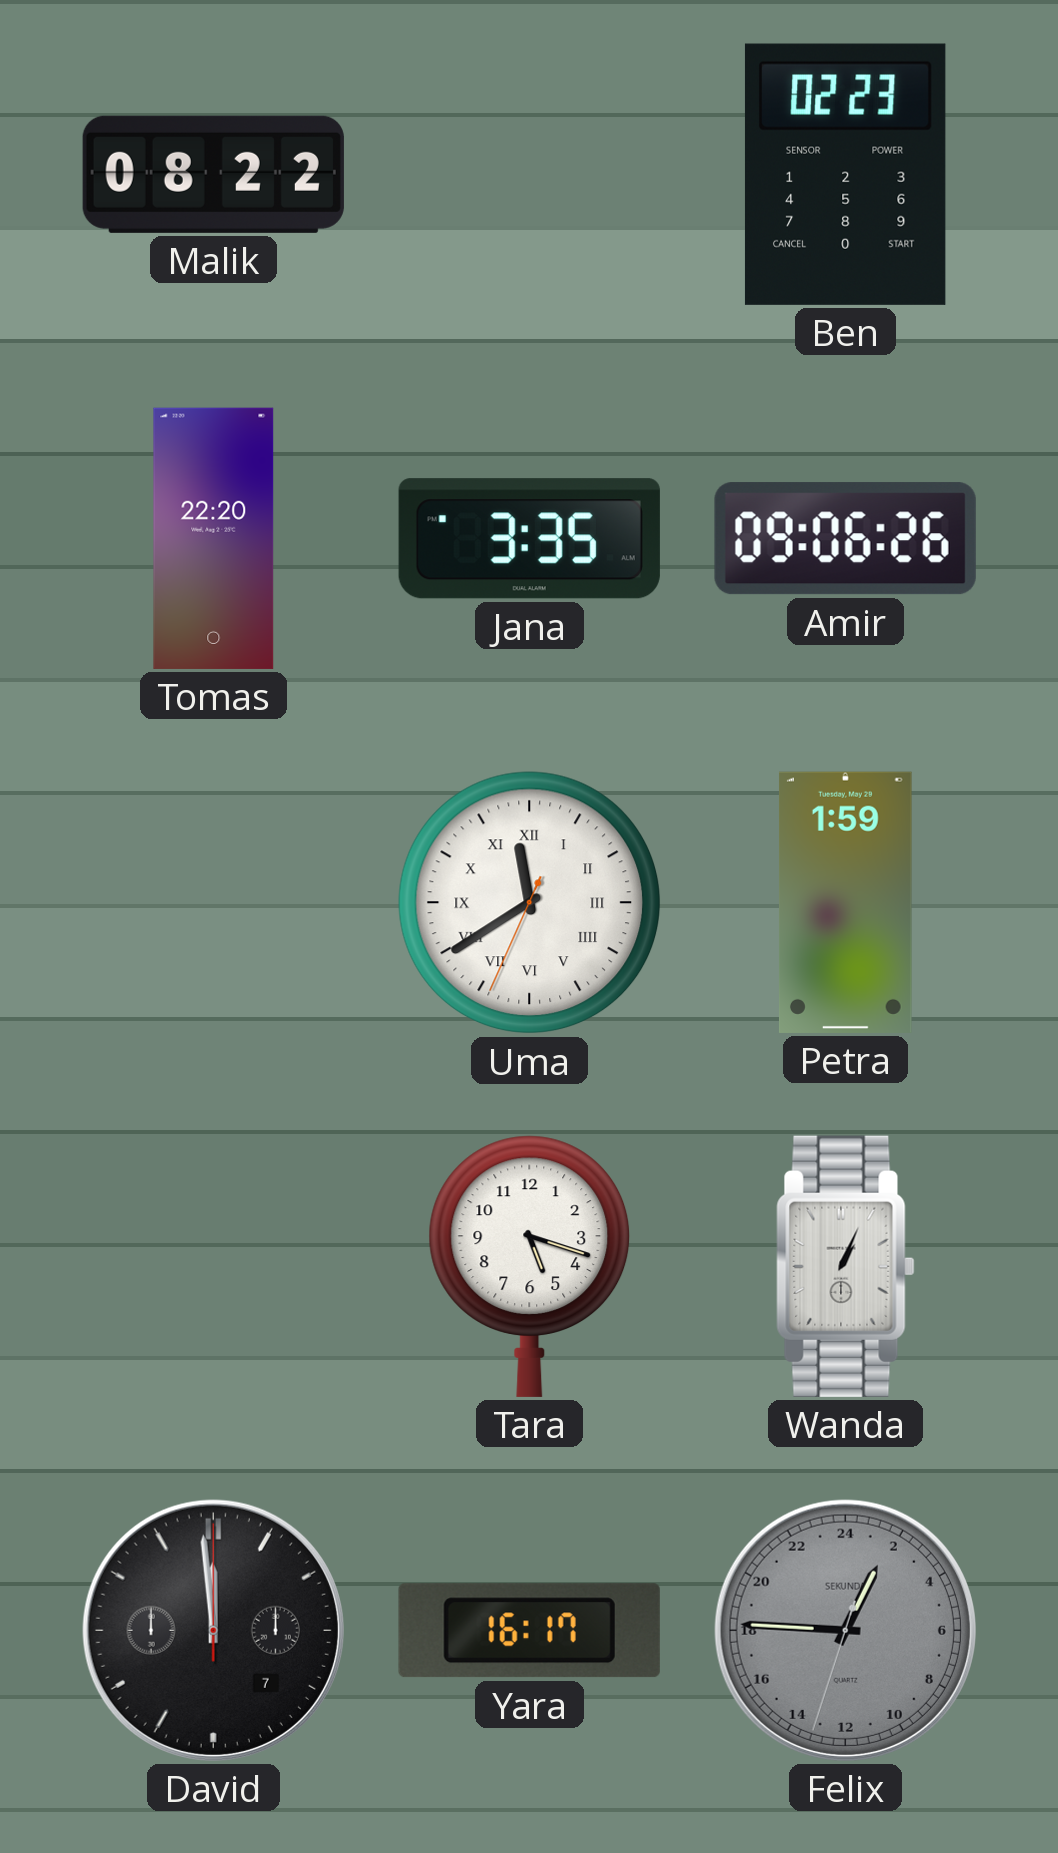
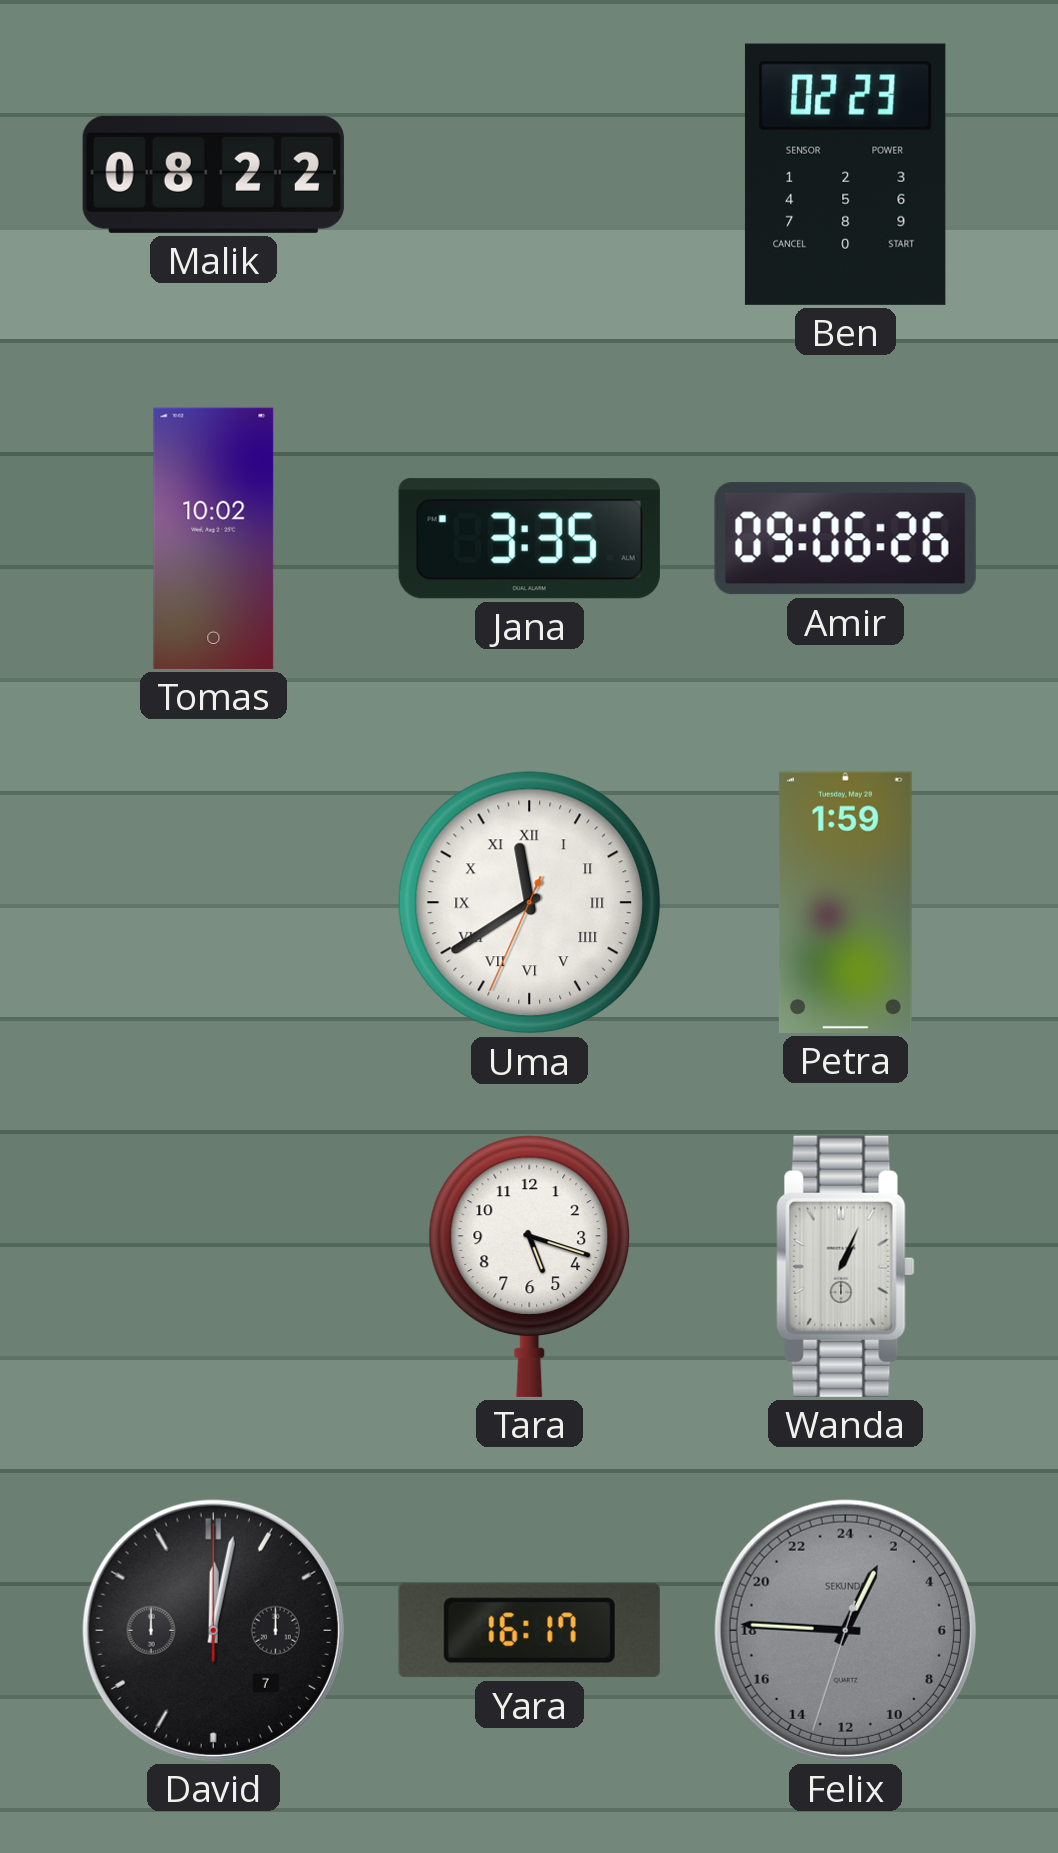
Tomas: 22:20 -> 10:02
David: 11:59 -> 12:02
